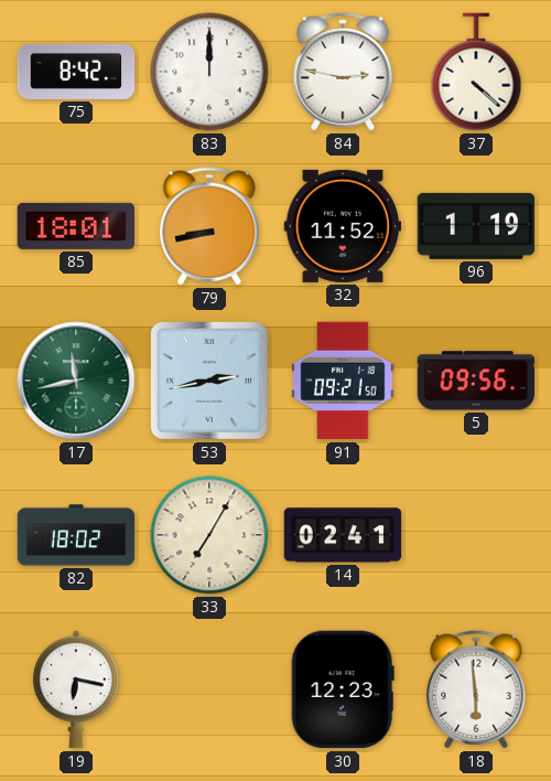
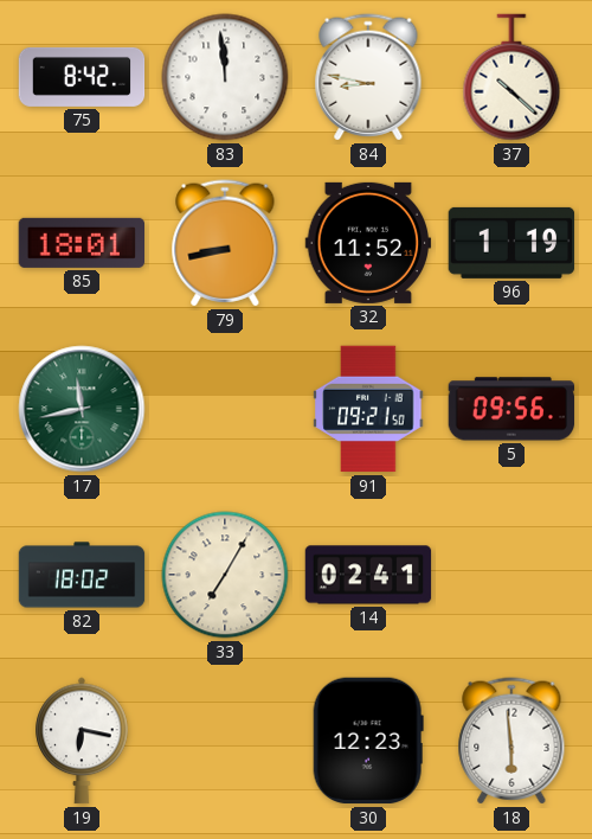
83: 12:00 -> 11:59
84: 2:47 -> 8:47
37: 4:22 -> 10:22
53: 2:43 -> none
